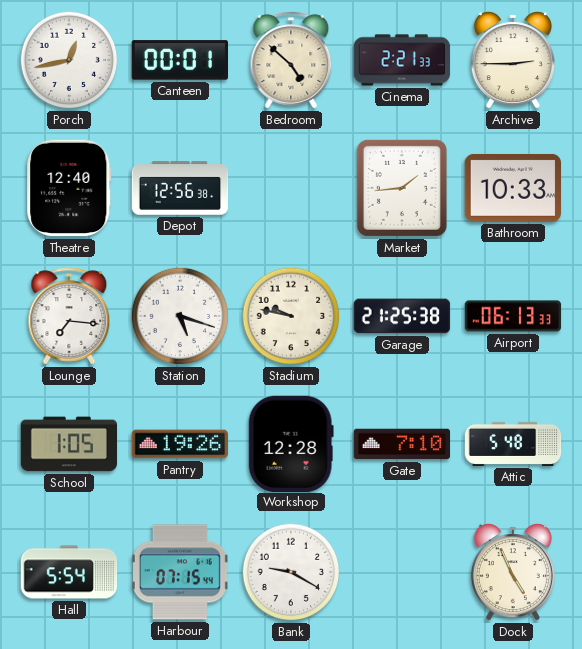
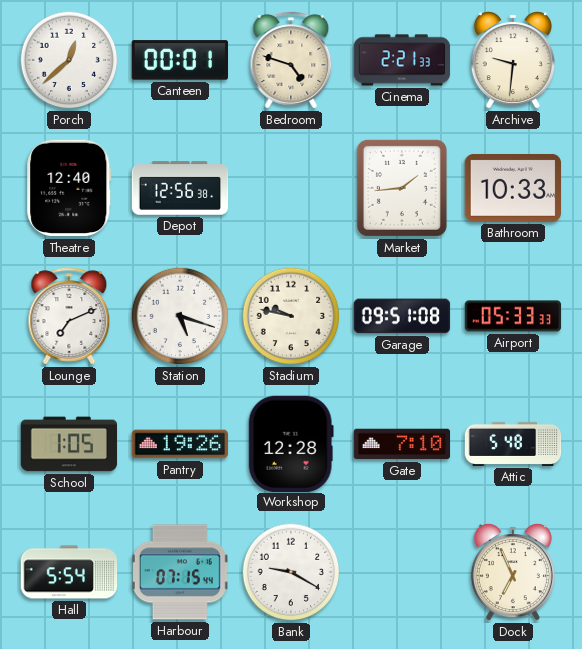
Porch: 12:43 -> 12:38
Bedroom: 4:52 -> 4:48
Archive: 2:45 -> 9:31
Lounge: 7:16 -> 7:11
Garage: 21:25 -> 09:51
Airport: 06:13 -> 05:33
Dock: 4:56 -> 6:56
